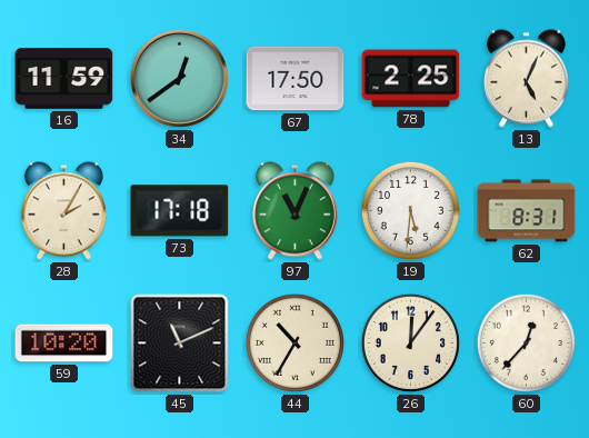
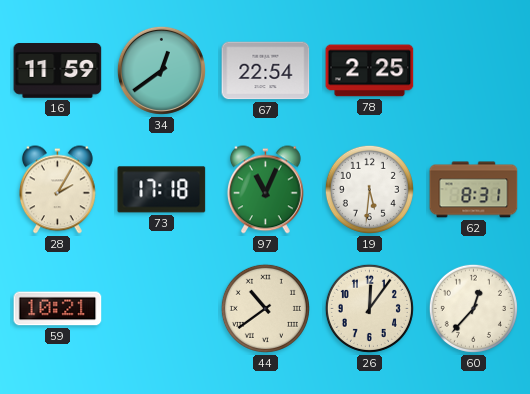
67: 17:50 -> 22:54
13: 5:04 -> none
59: 10:20 -> 10:21
45: 11:11 -> none
44: 10:35 -> 10:39
